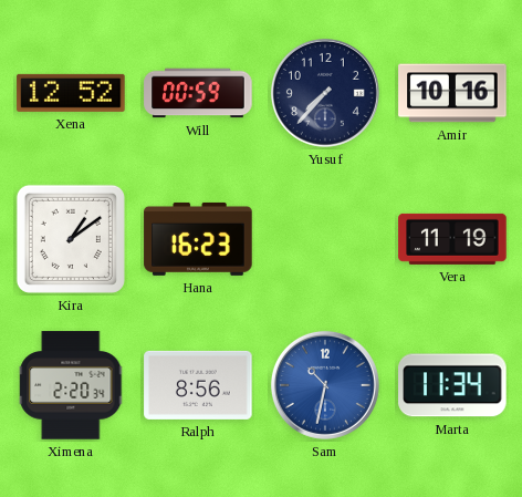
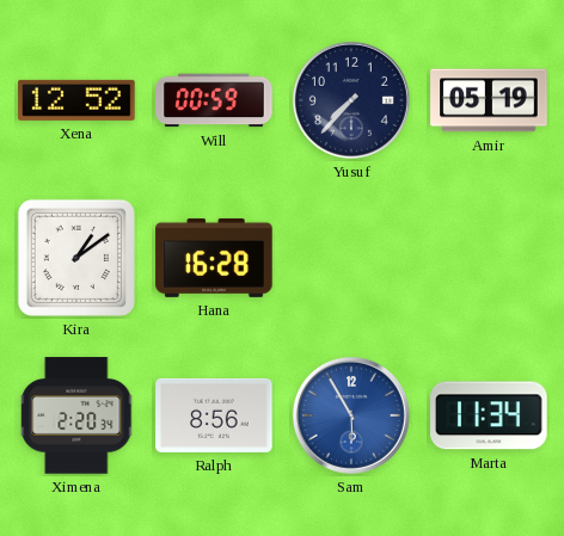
Amir: 10:16 -> 05:19
Hana: 16:23 -> 16:28
Vera: 11:19 -> none
Sam: 10:32 -> 5:55
